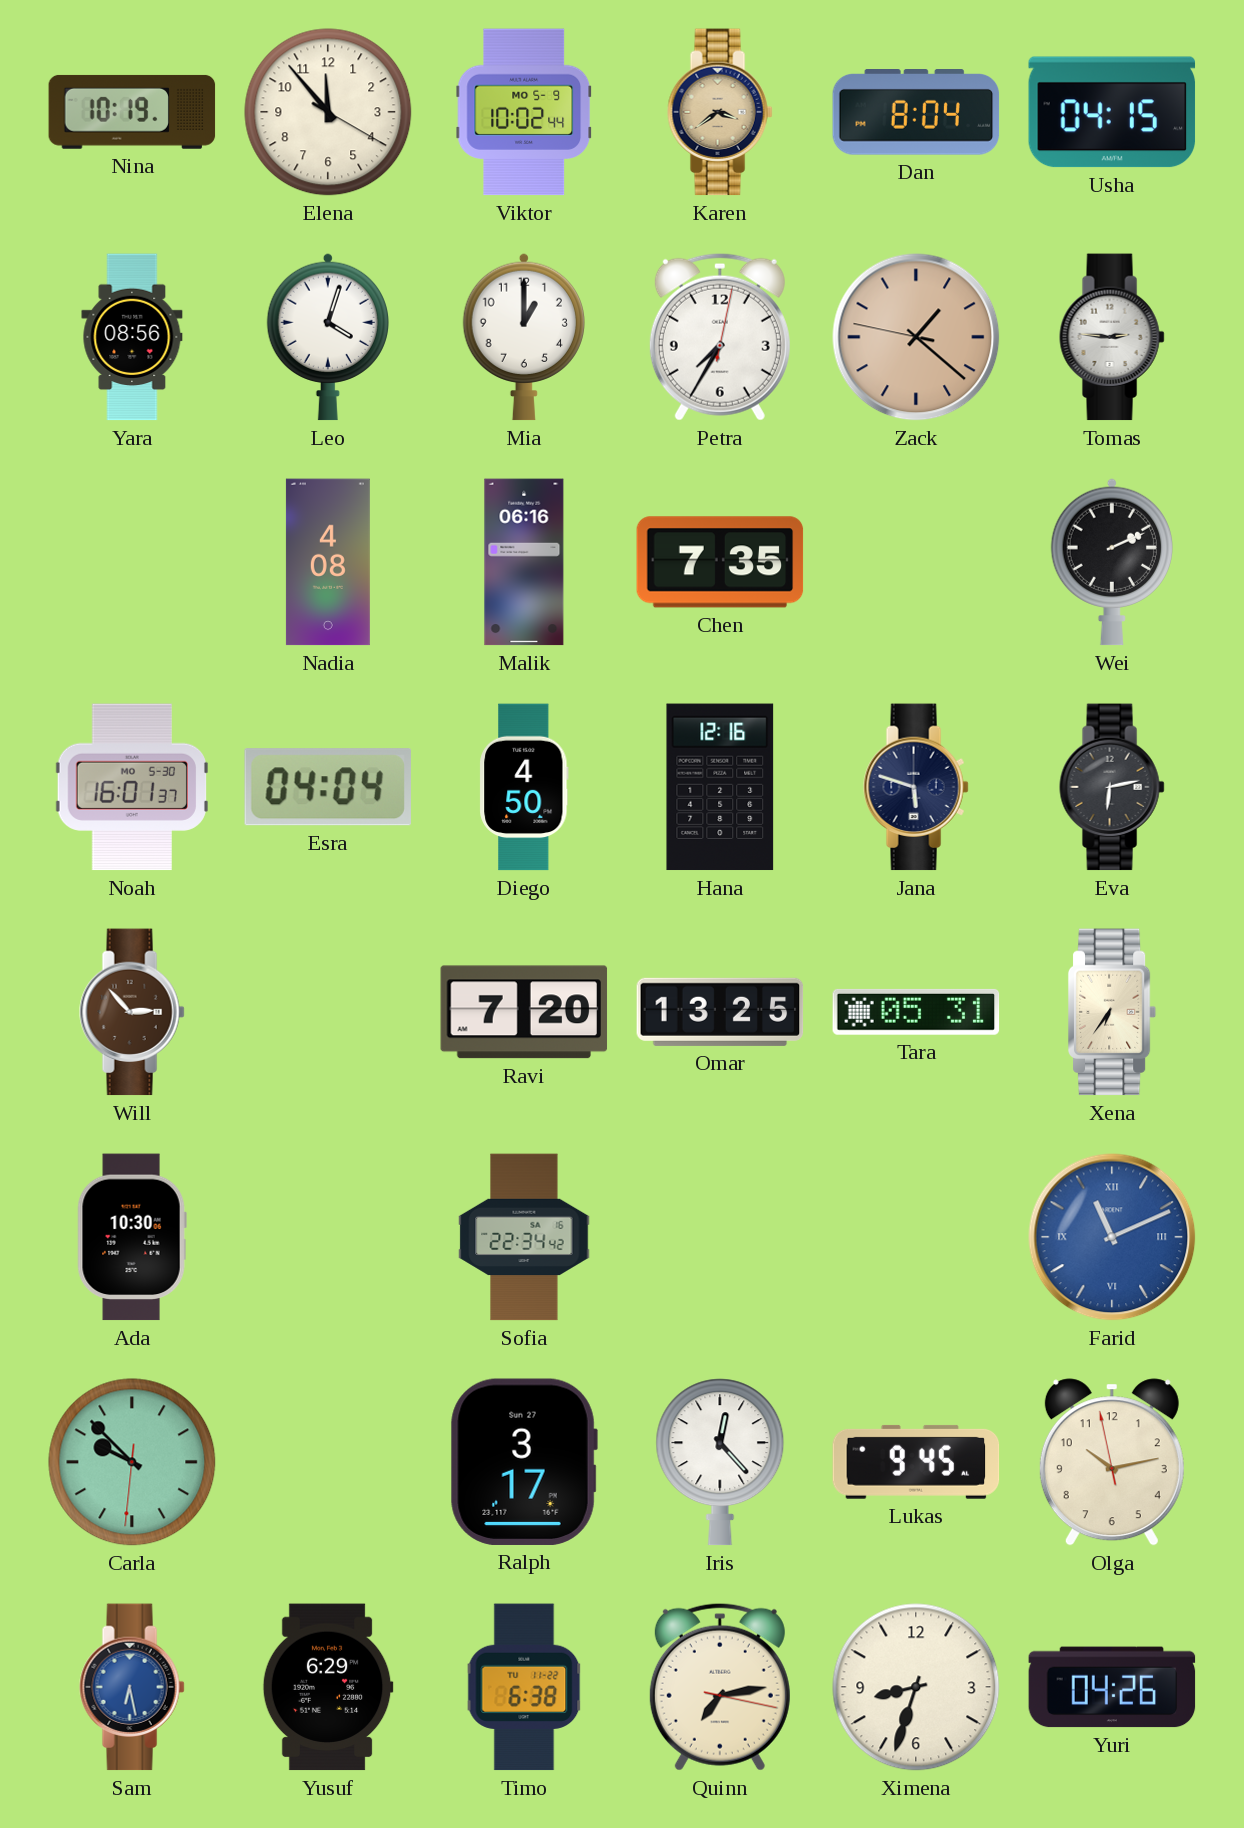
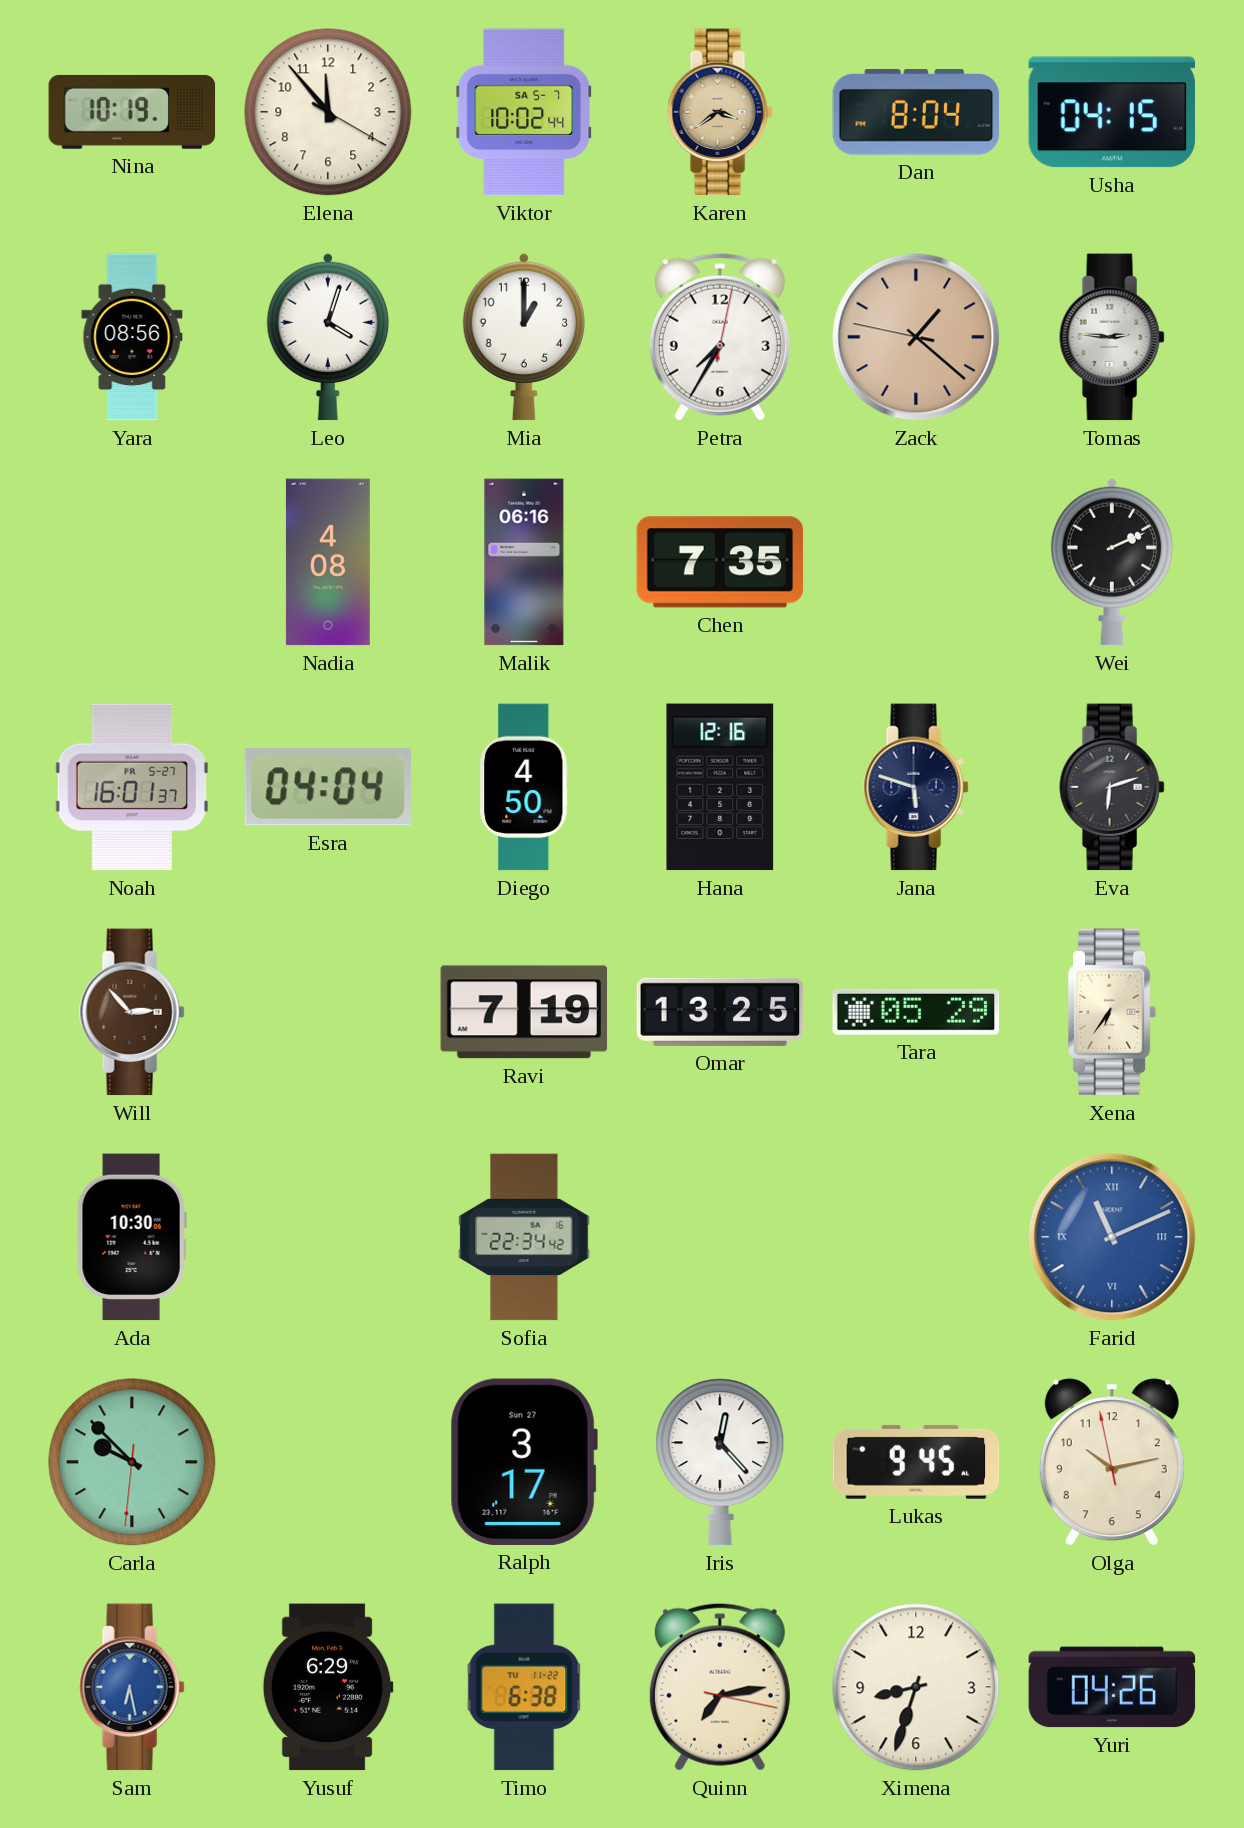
Viktor date: MO 5-9 -> SA 5-7
Noah date: MO 5-30 -> FR 5-27
Eva: 6:13 -> 6:12
Ravi: 7:20 -> 7:19
Tara: 05:31 -> 05:29
